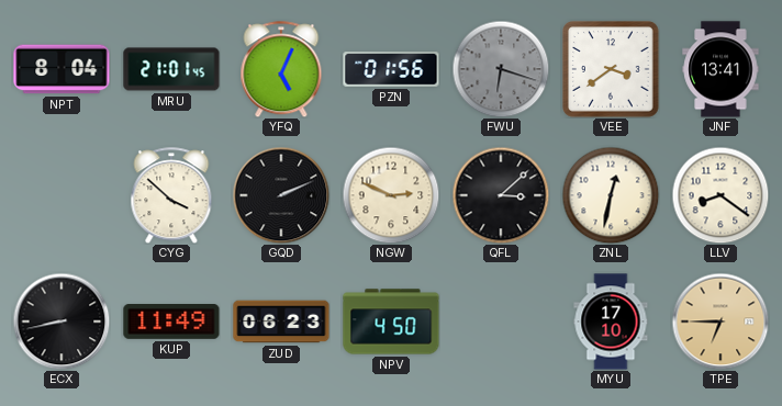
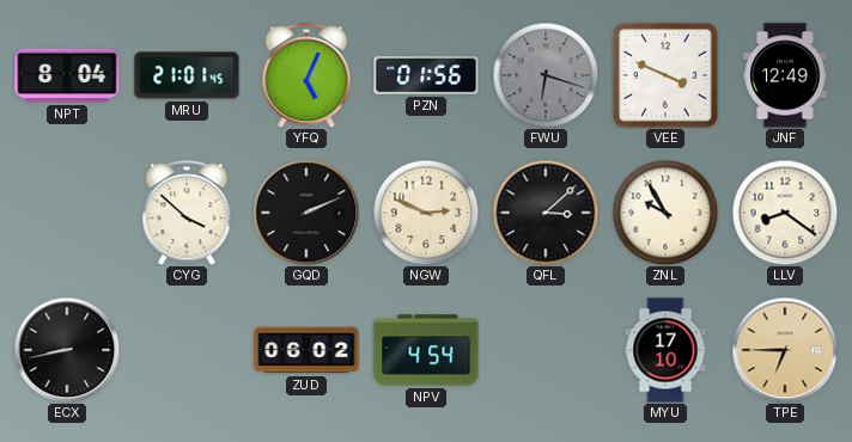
VEE: 3:39 -> 3:49
JNF: 13:41 -> 12:49
ZNL: 12:32 -> 9:55
KUP: 11:49 -> none
ZUD: 06:23 -> 06:02
NPV: 4:50 -> 4:54
